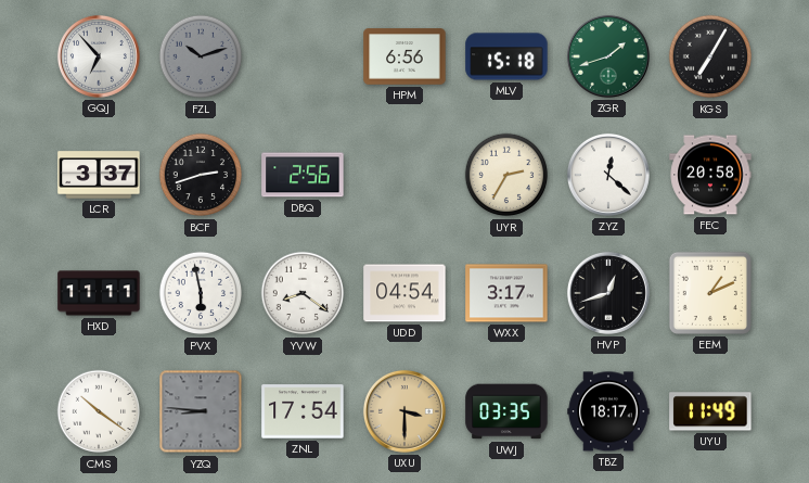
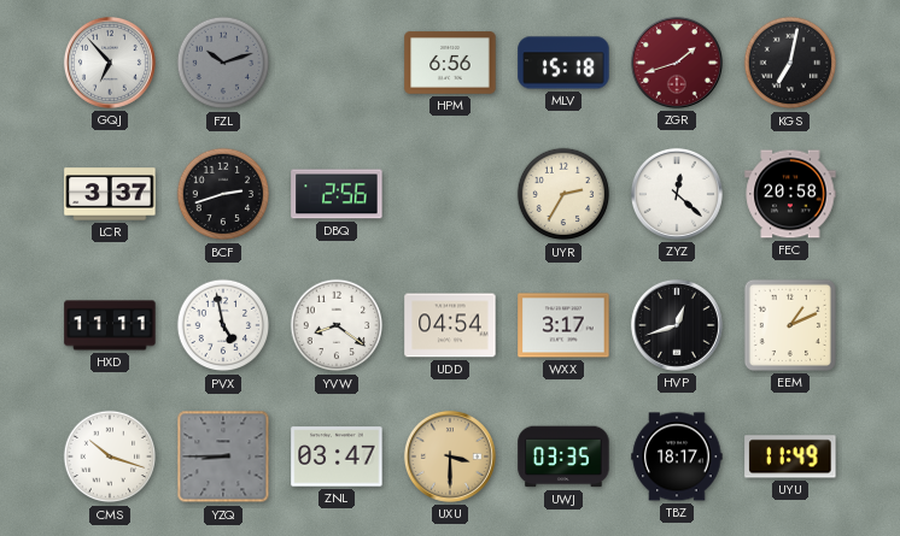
ZGR dial: green -> burgundy
KGS: 7:05 -> 7:02
PVX: 5:58 -> 4:58
CMS: 10:21 -> 10:18
YZQ: 8:46 -> 8:45
ZNL: 17:54 -> 03:47
